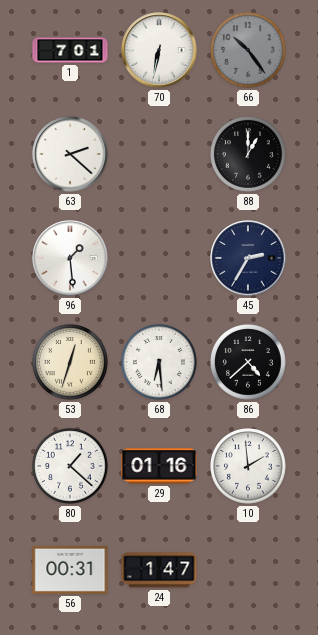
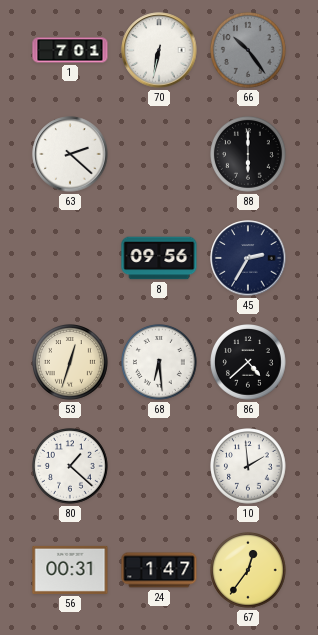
88: 1:00 -> 6:00
96: 1:29 -> none
8: none -> 09:56
29: 01:16 -> none
67: none -> 12:36
